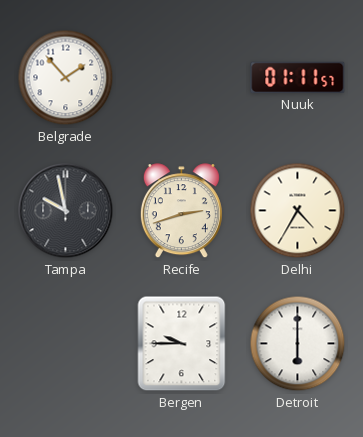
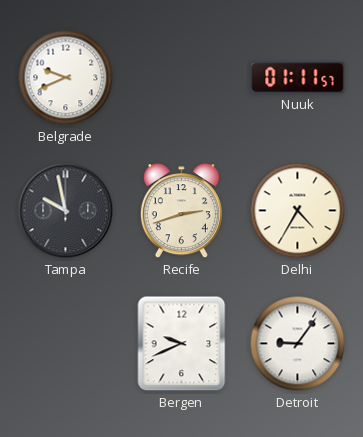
Belgrade: 1:53 -> 9:41
Bergen: 9:45 -> 9:41
Detroit: 6:00 -> 9:06
